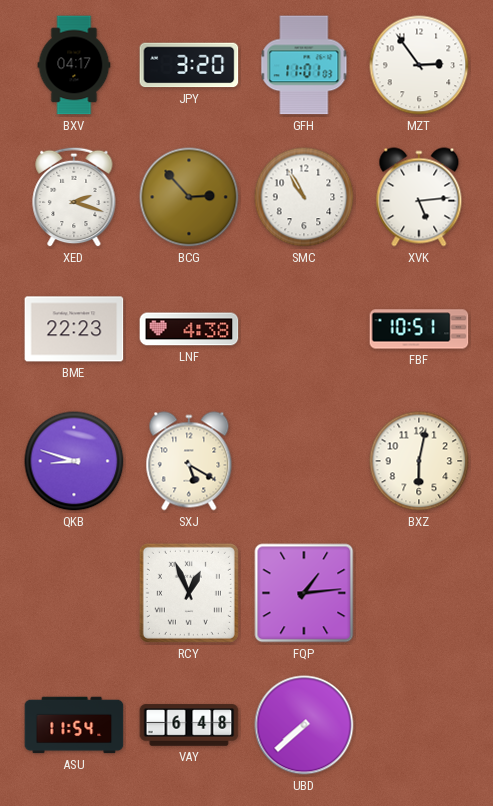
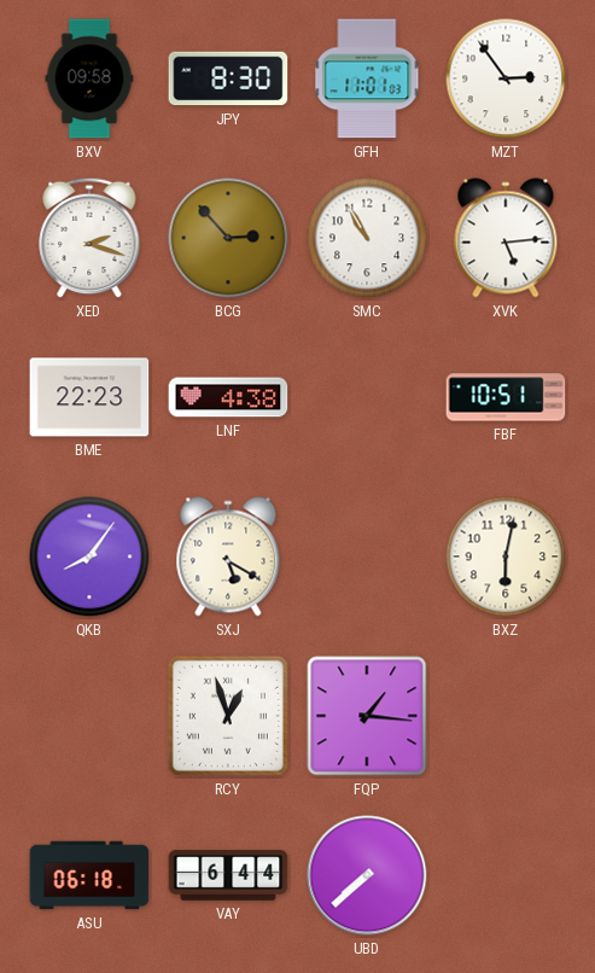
BXV: 04:17 -> 09:58
JPY: 3:20 -> 8:30
QKB: 8:48 -> 8:06
RCY: 12:56 -> 12:57
FQP: 1:14 -> 1:16
ASU: 11:54 -> 06:18
VAY: 6:48 -> 6:44
